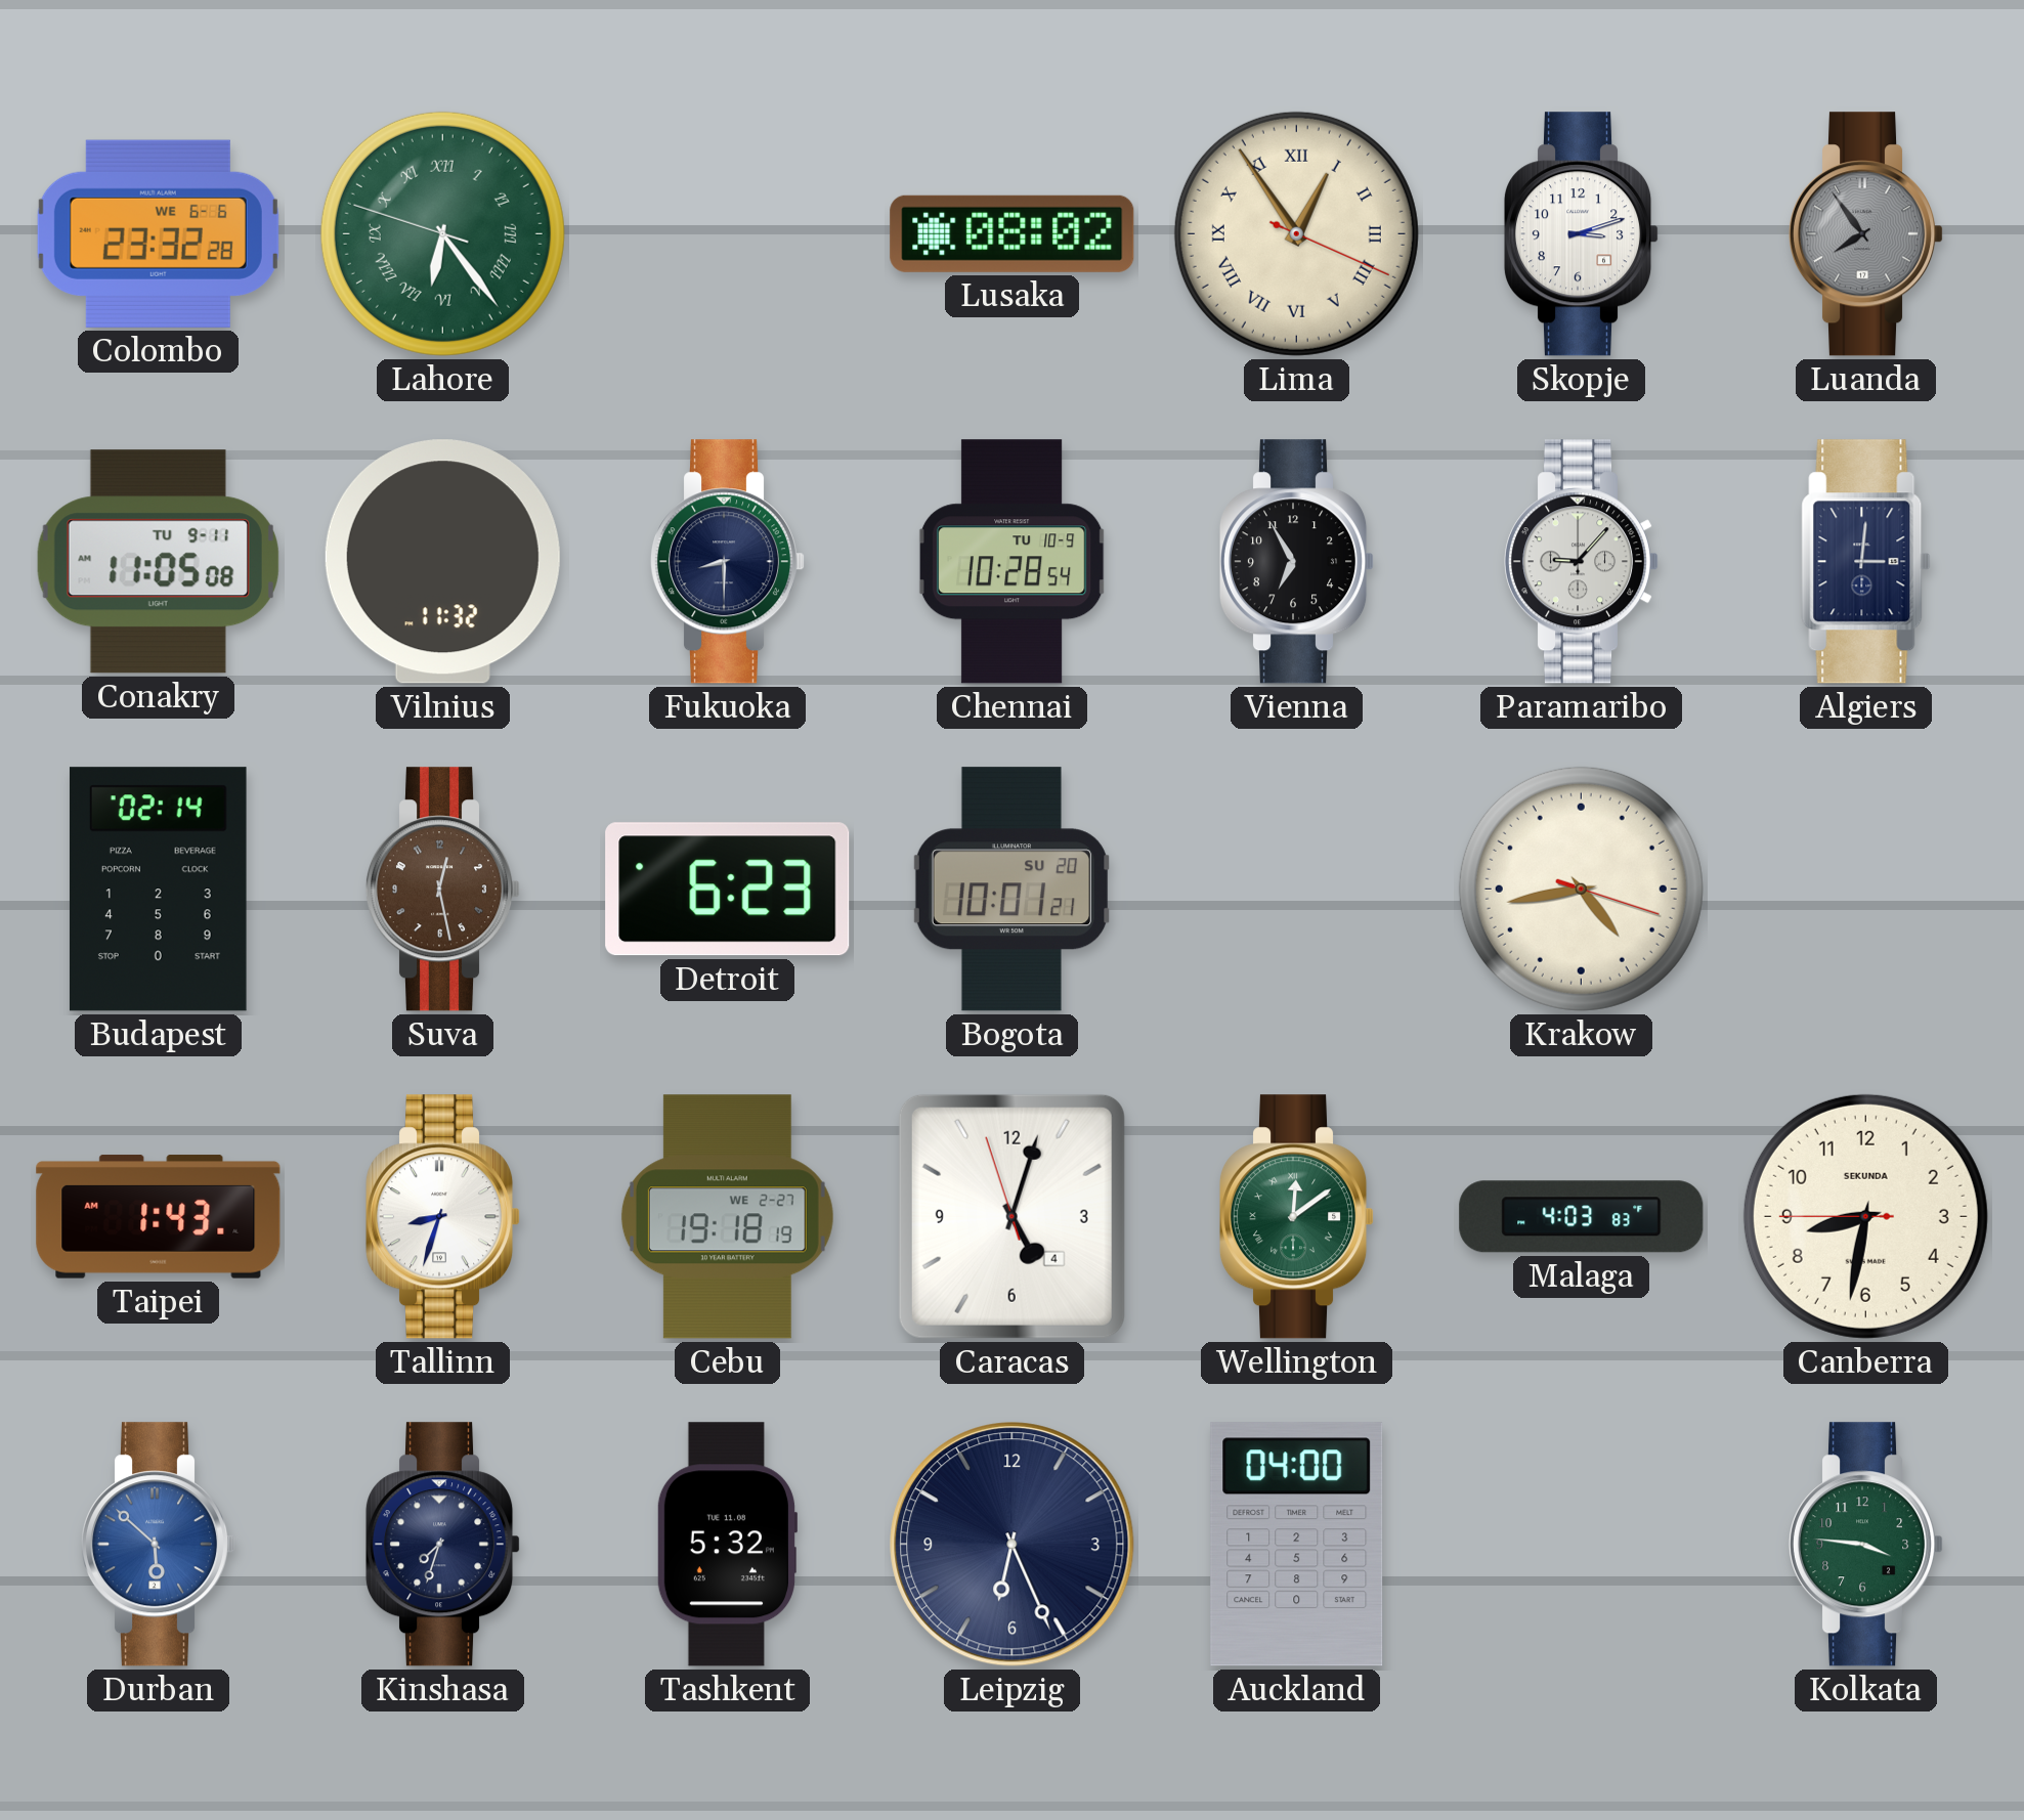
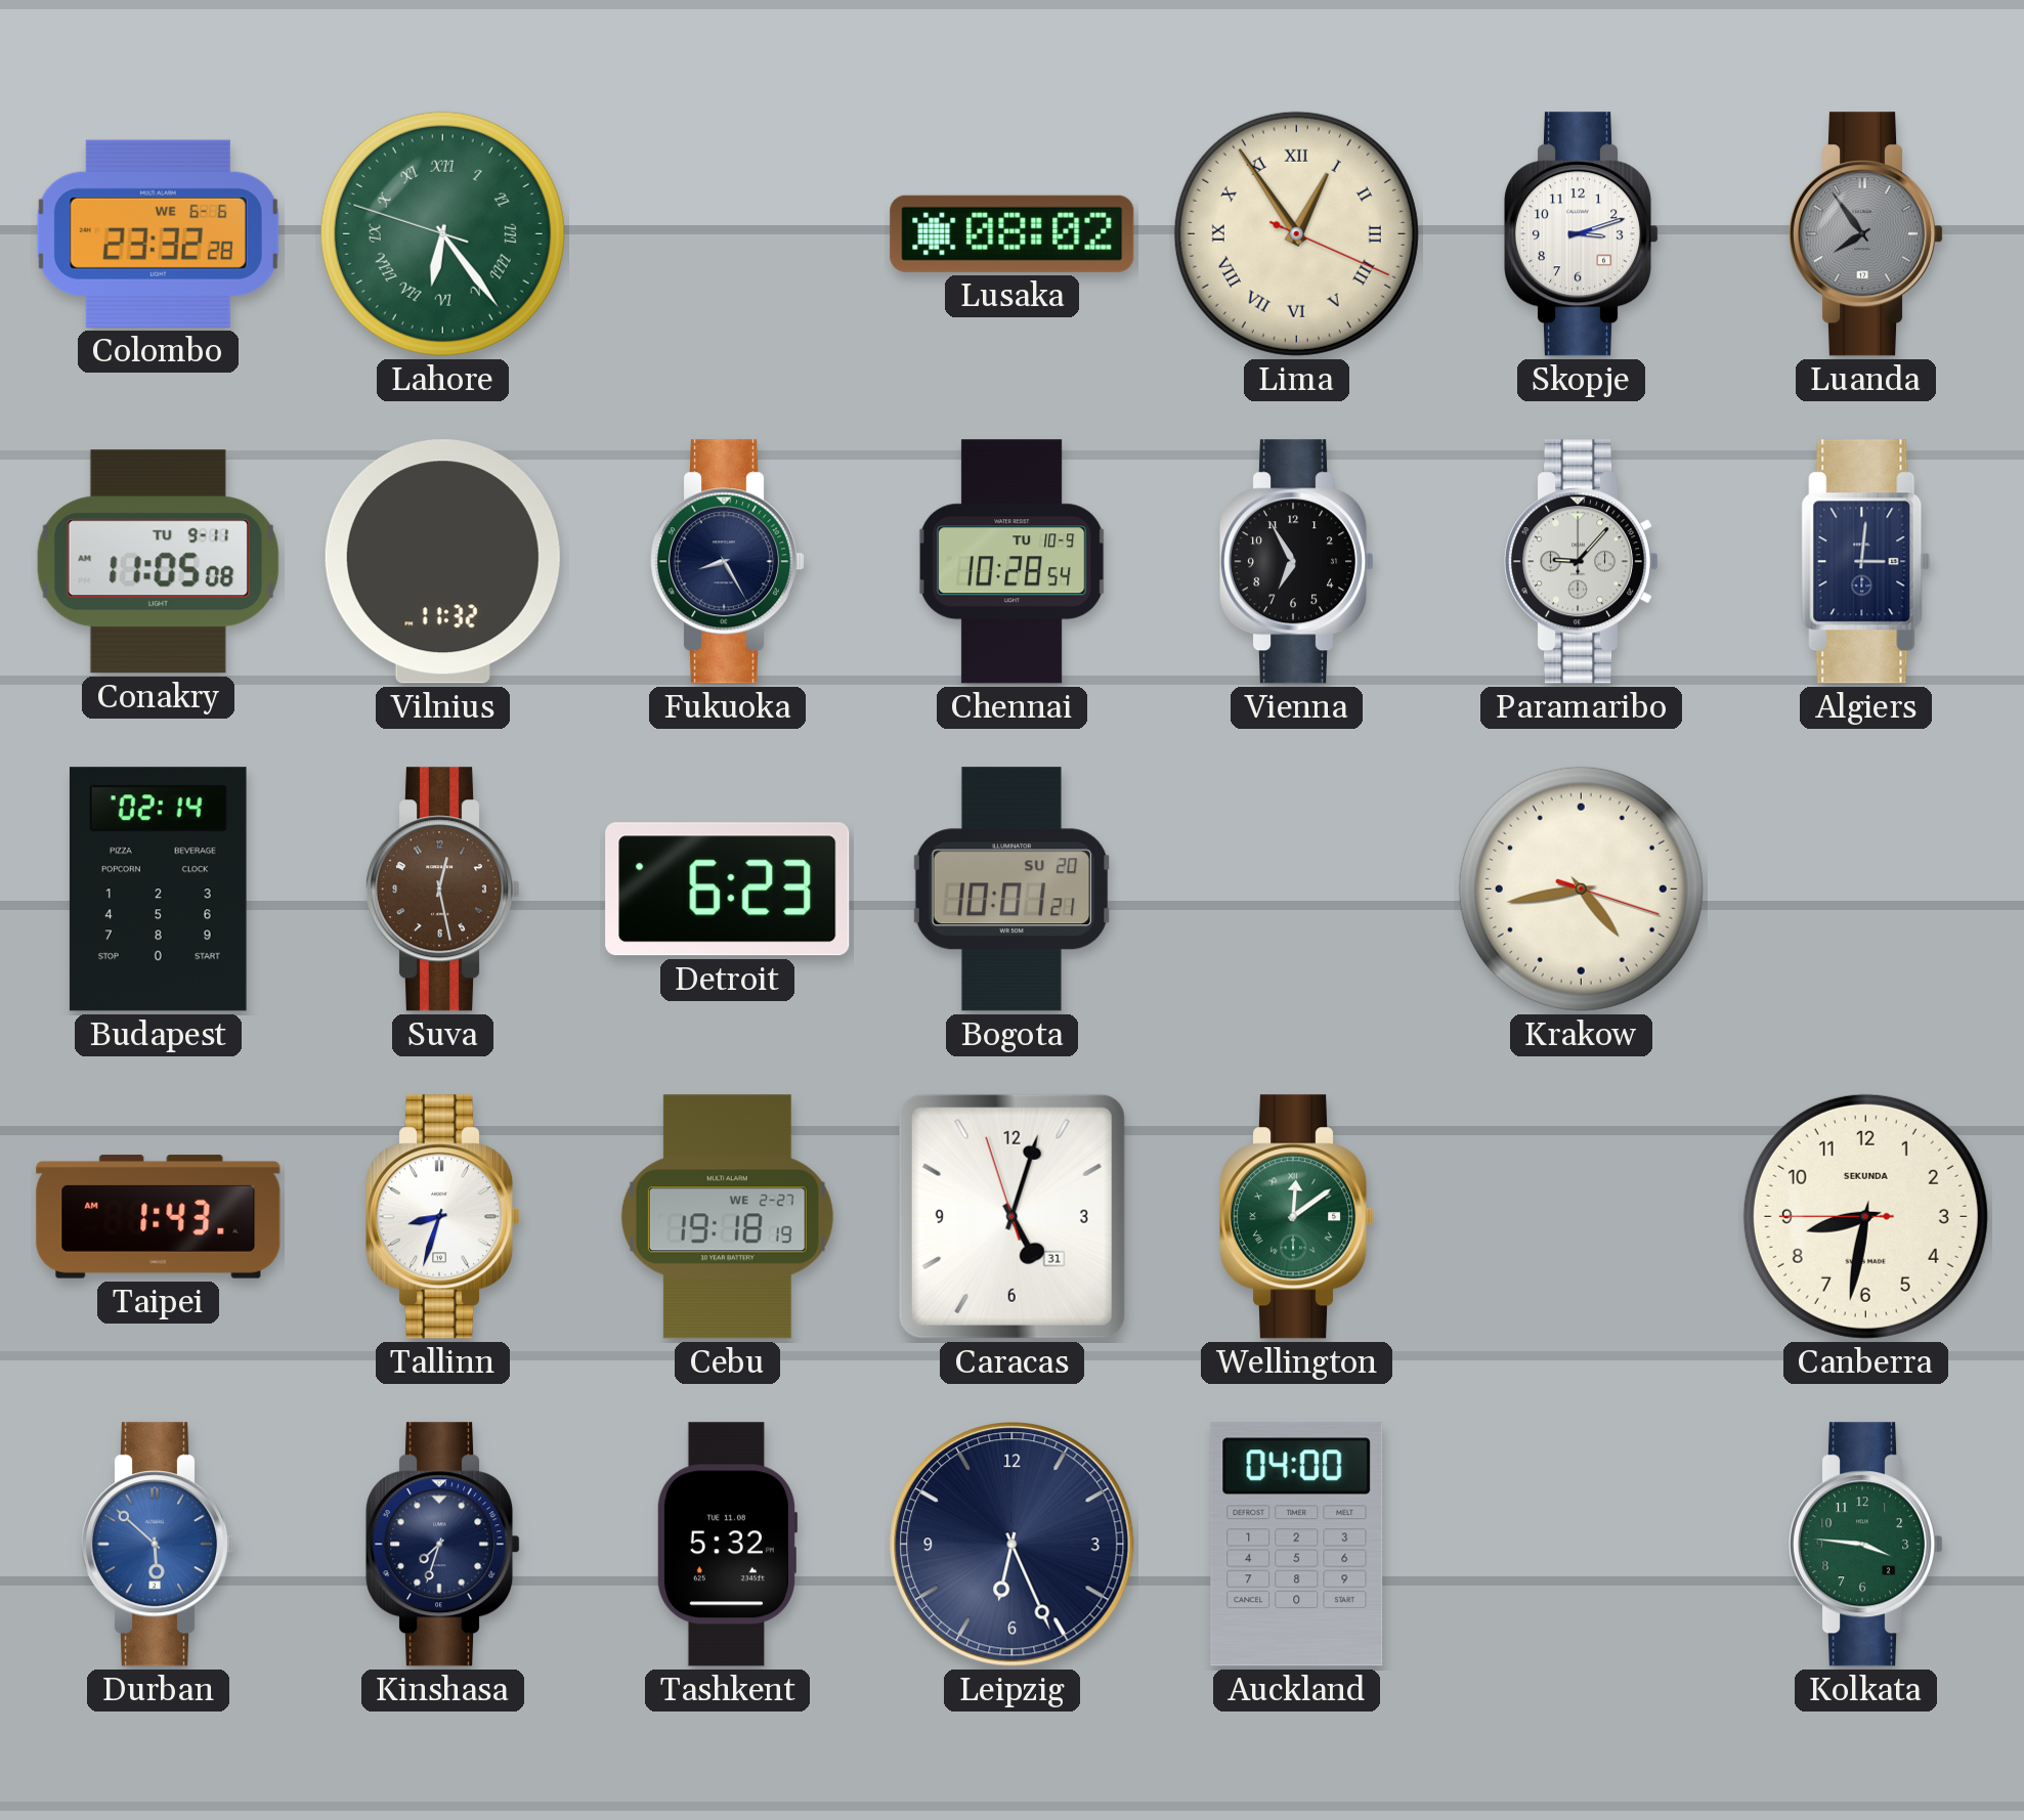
Fukuoka: 8:30 -> 8:25
Caracas date: 4 -> 31
Malaga: 4:03 -> none
